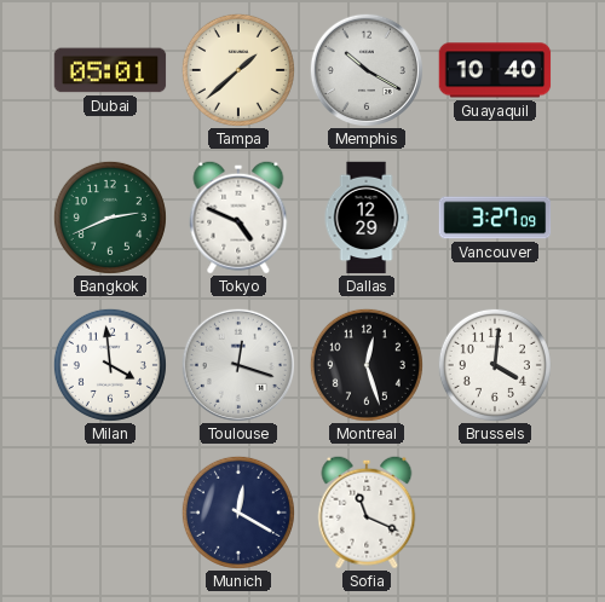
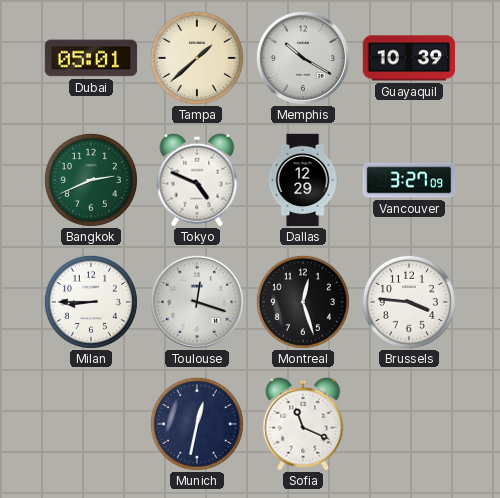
Guayaquil: 10:40 -> 10:39
Milan: 3:59 -> 8:45
Brussels: 4:01 -> 3:46
Munich: 12:20 -> 12:32
